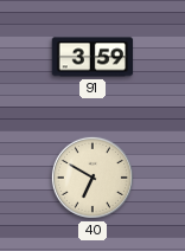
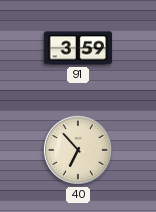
40: 6:50 -> 6:53
